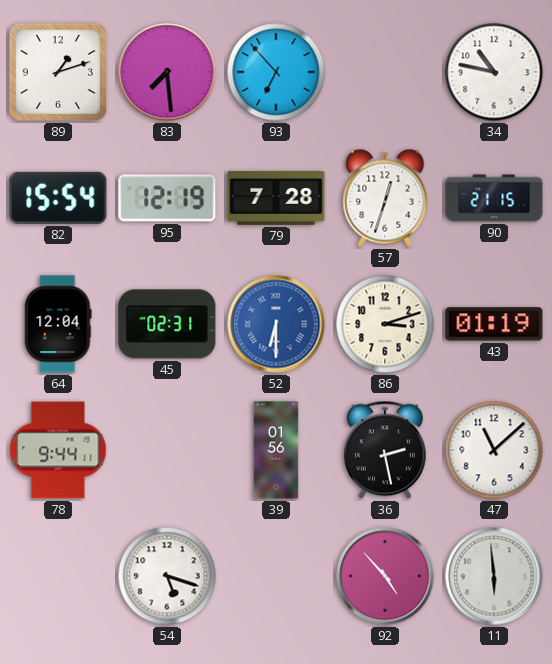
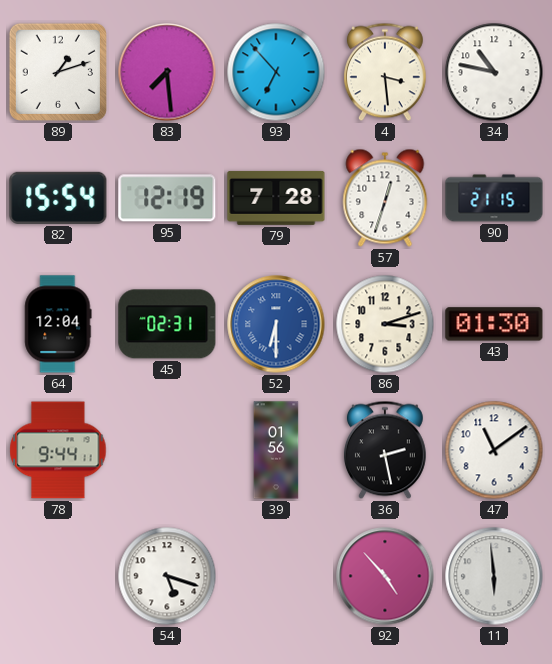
4: none -> 3:29
43: 01:19 -> 01:30
47: 11:08 -> 11:09
